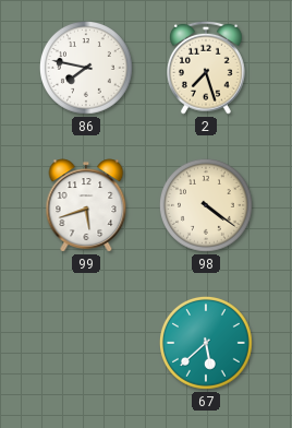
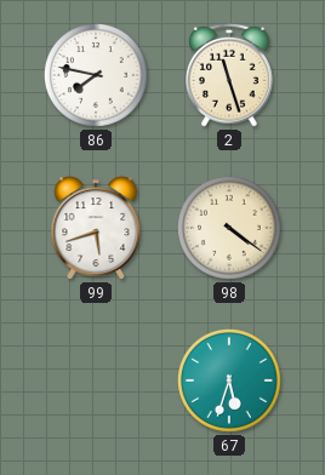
2: 7:27 -> 11:27
67: 5:38 -> 5:33
